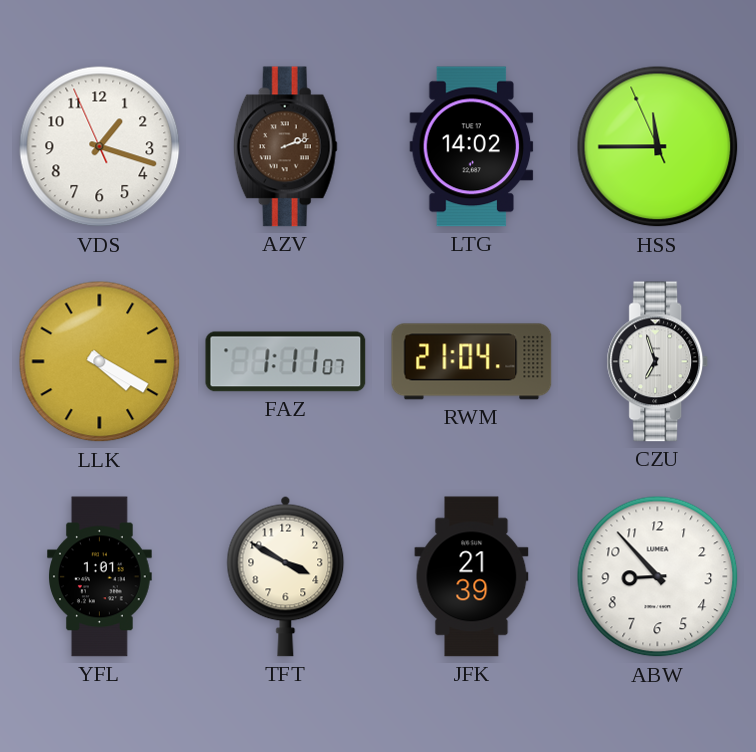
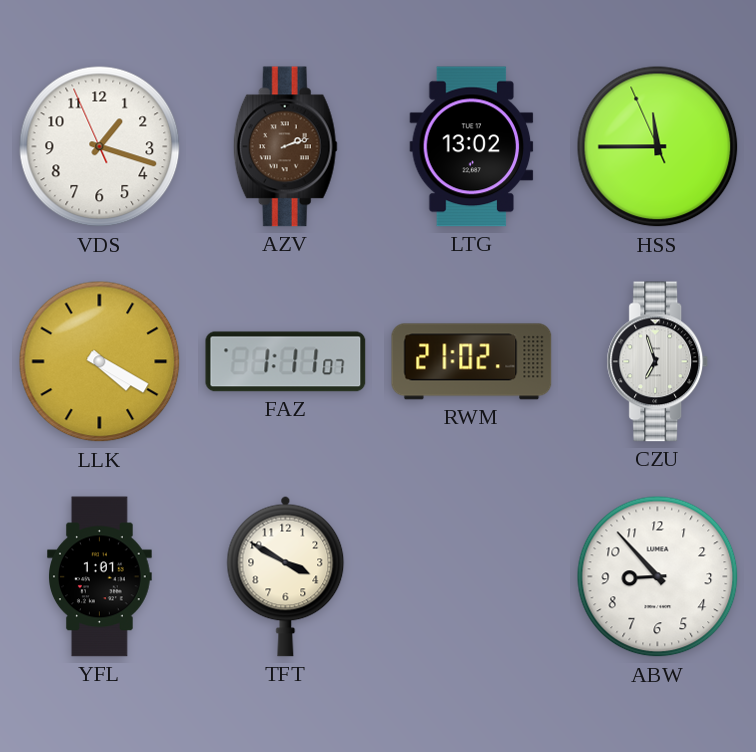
LTG: 14:02 -> 13:02
RWM: 21:04 -> 21:02
JFK: 21:39 -> none
